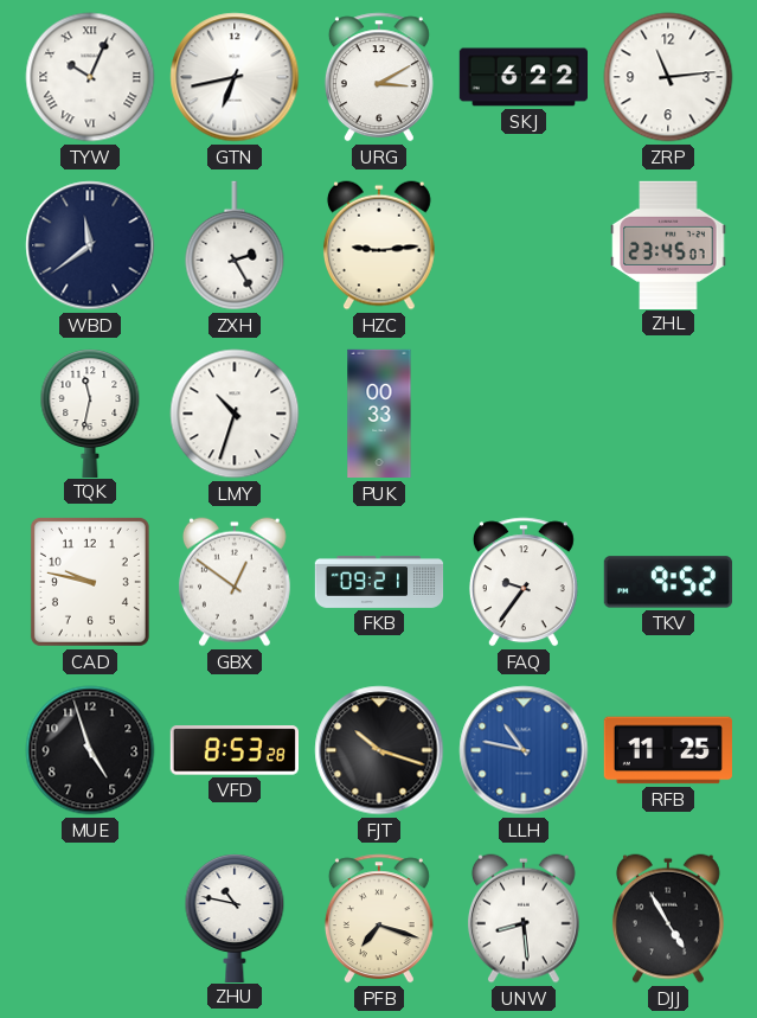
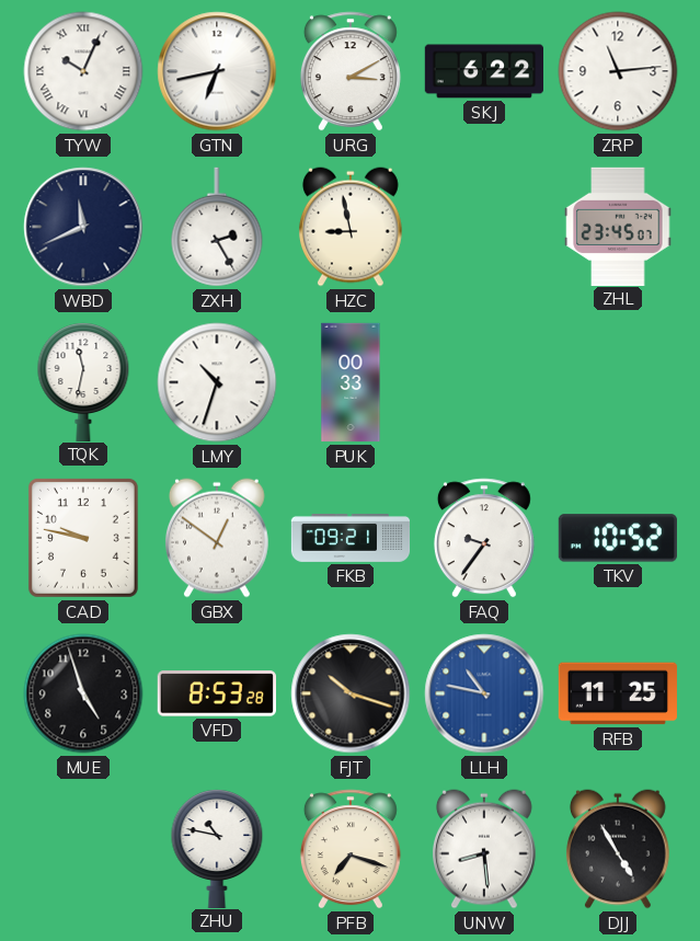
WBD: 11:39 -> 11:41
HZC: 9:14 -> 8:58
TKV: 9:52 -> 10:52
